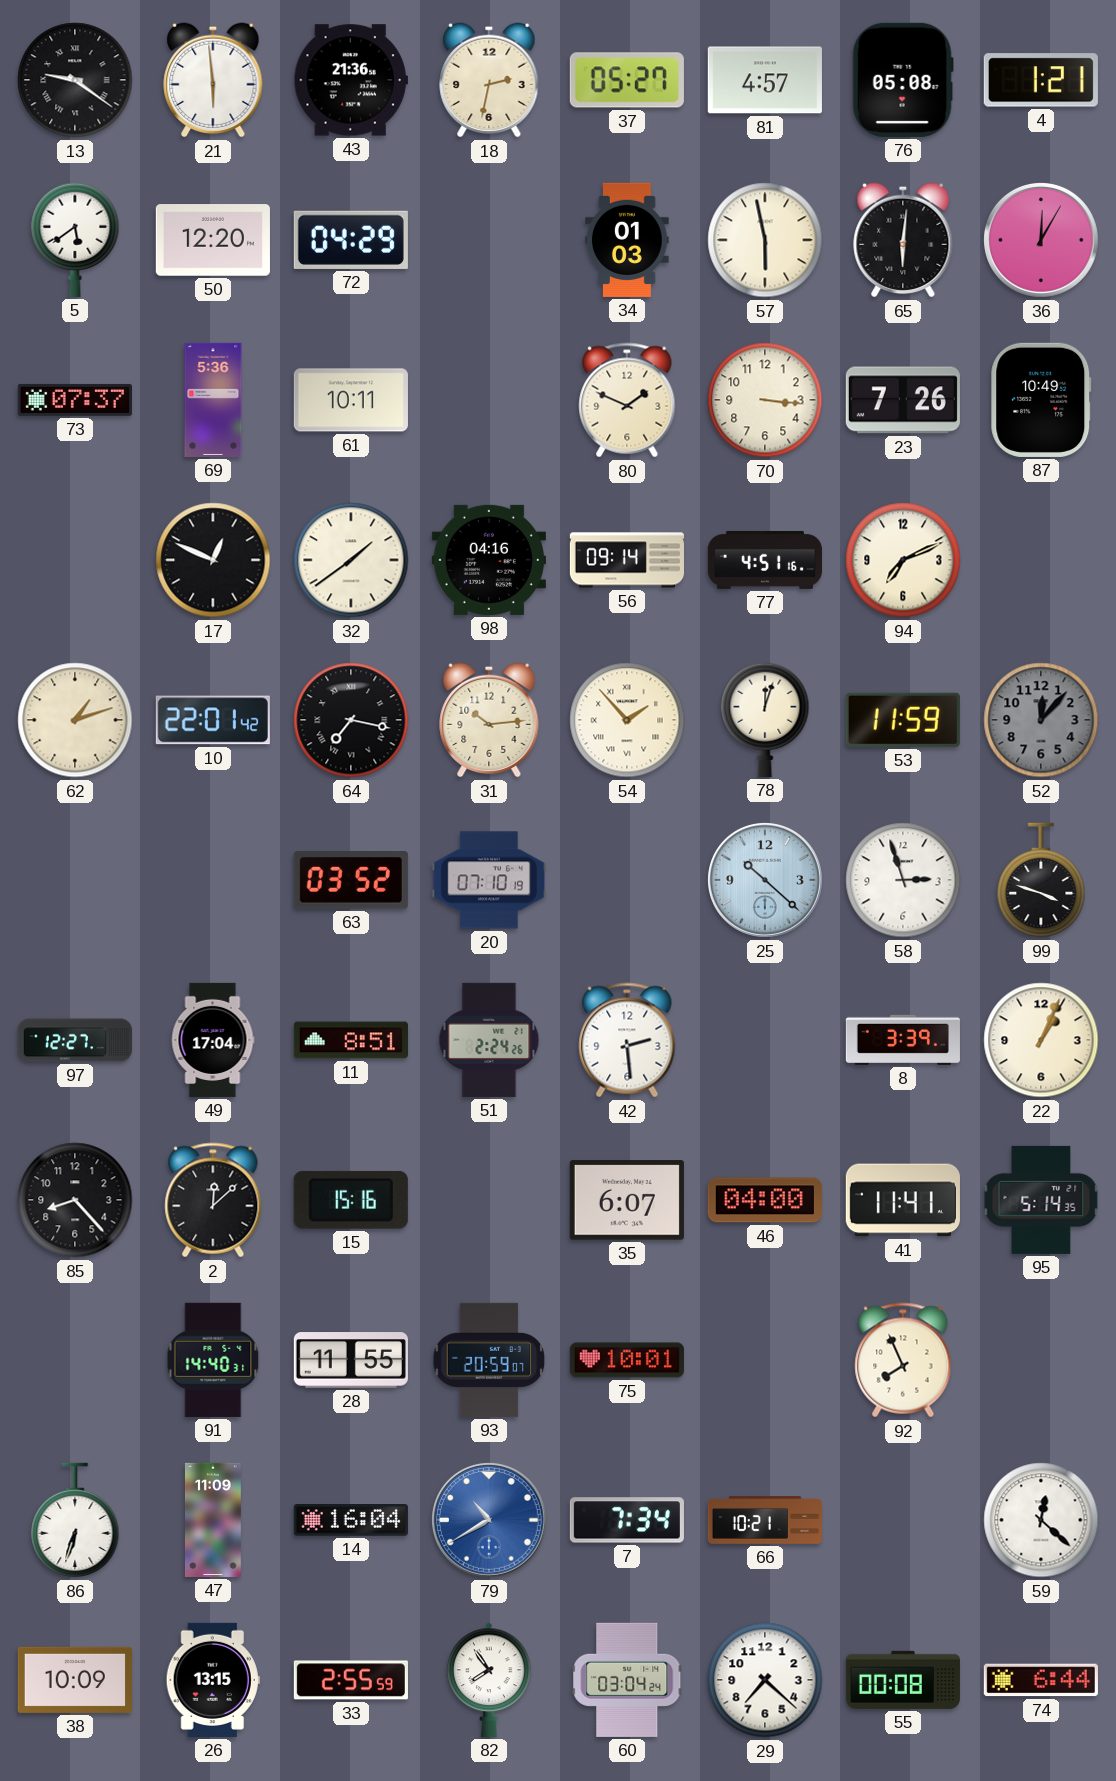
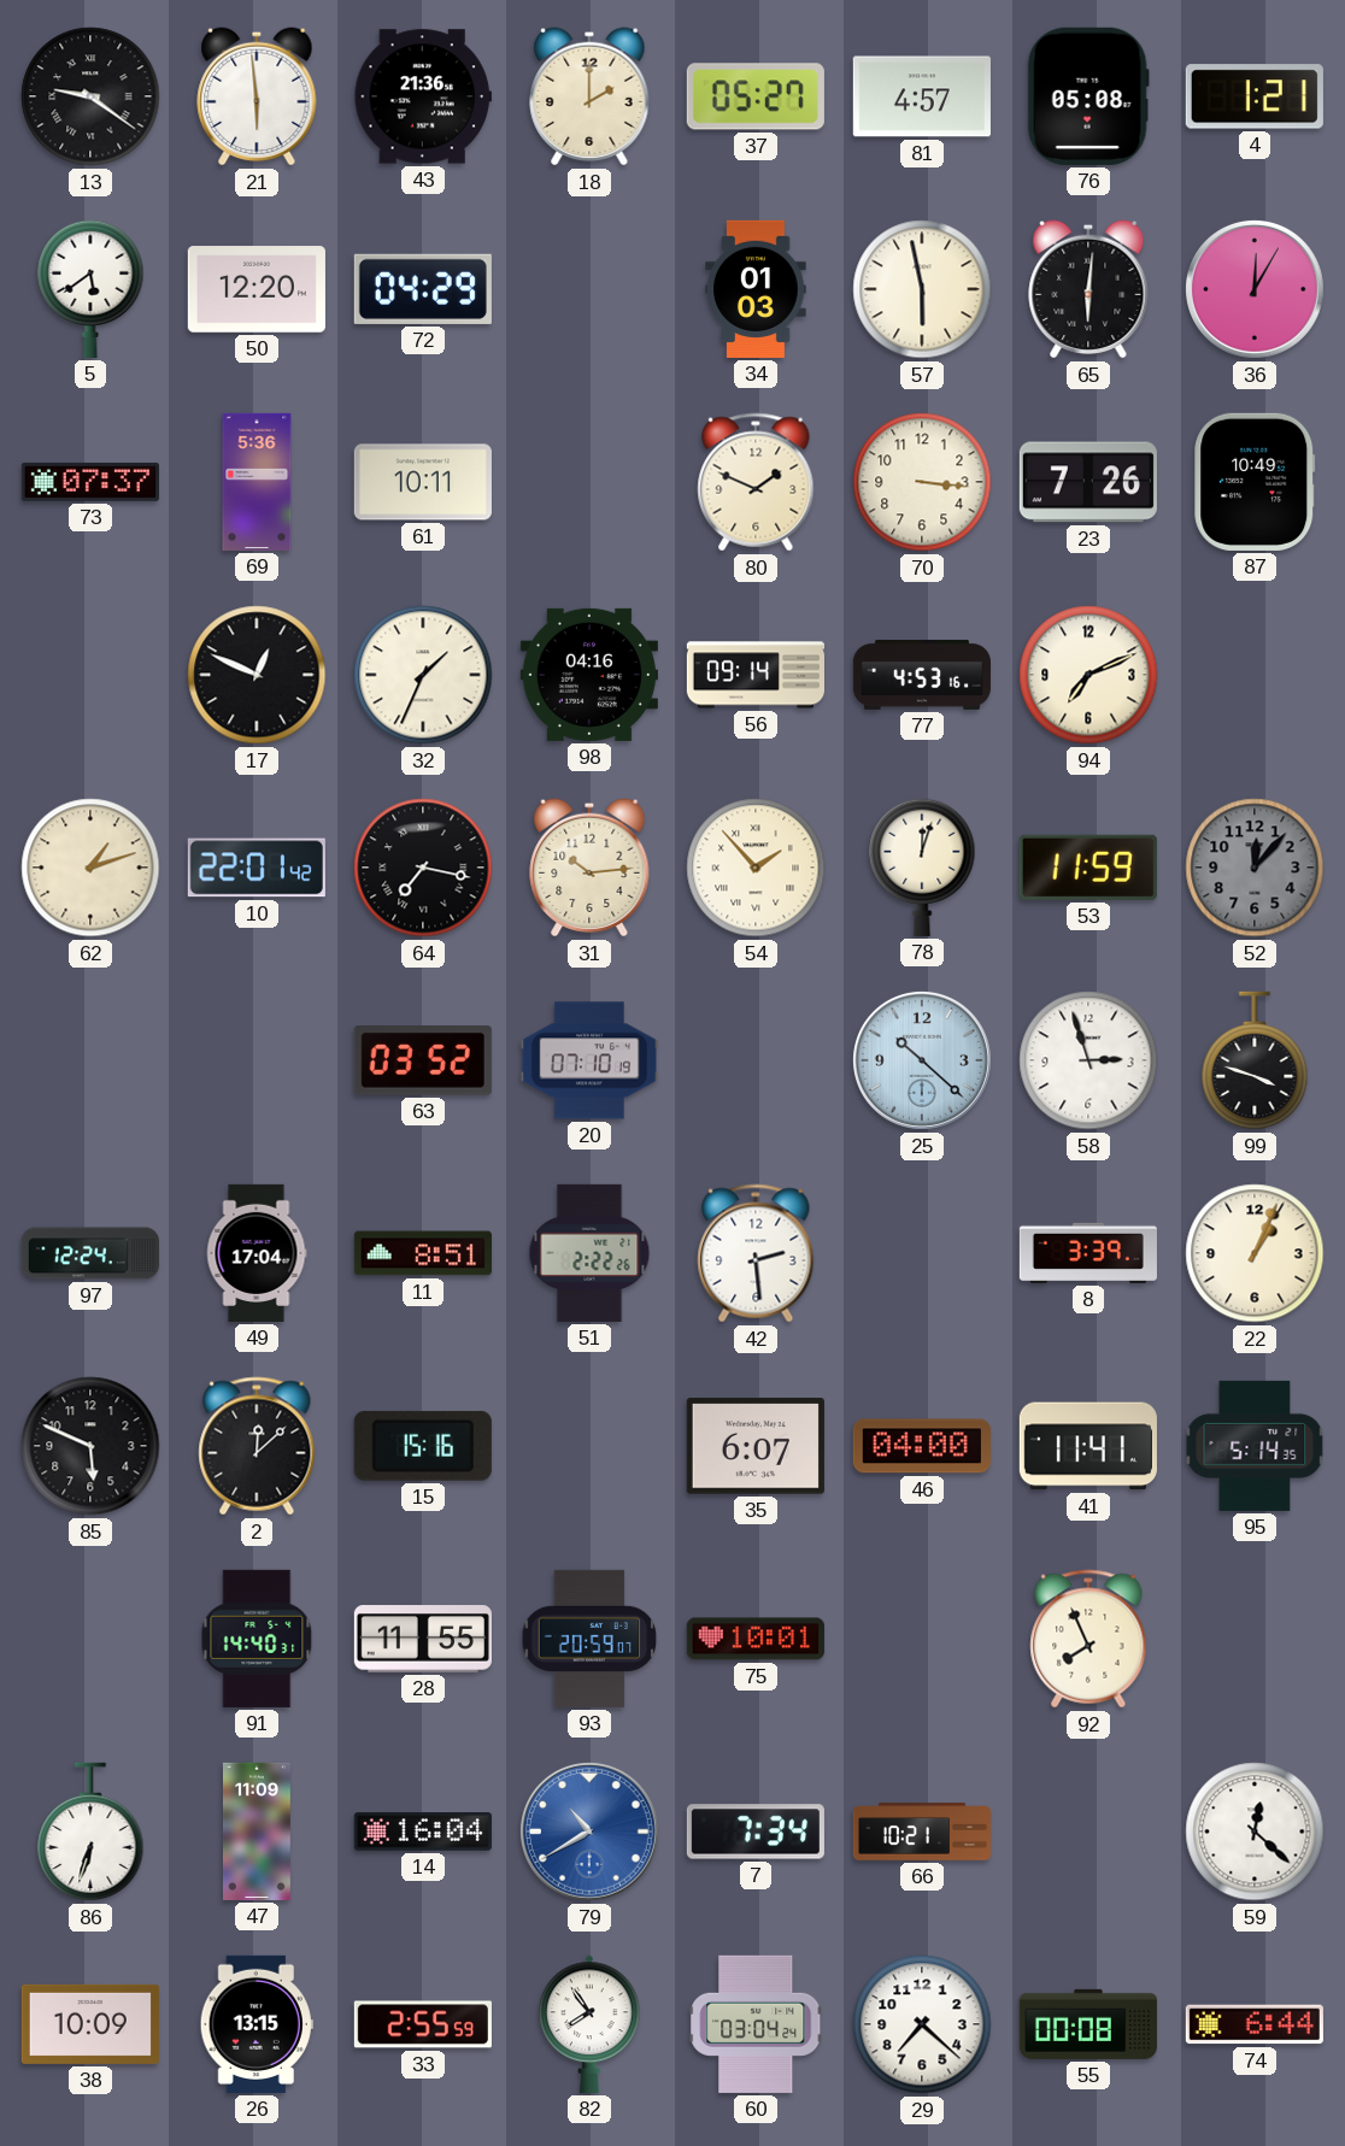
18: 2:32 -> 2:00
32: 1:39 -> 1:34
77: 4:51 -> 4:53
97: 12:27 -> 12:24
51: 2:24 -> 2:22
85: 8:23 -> 5:49
